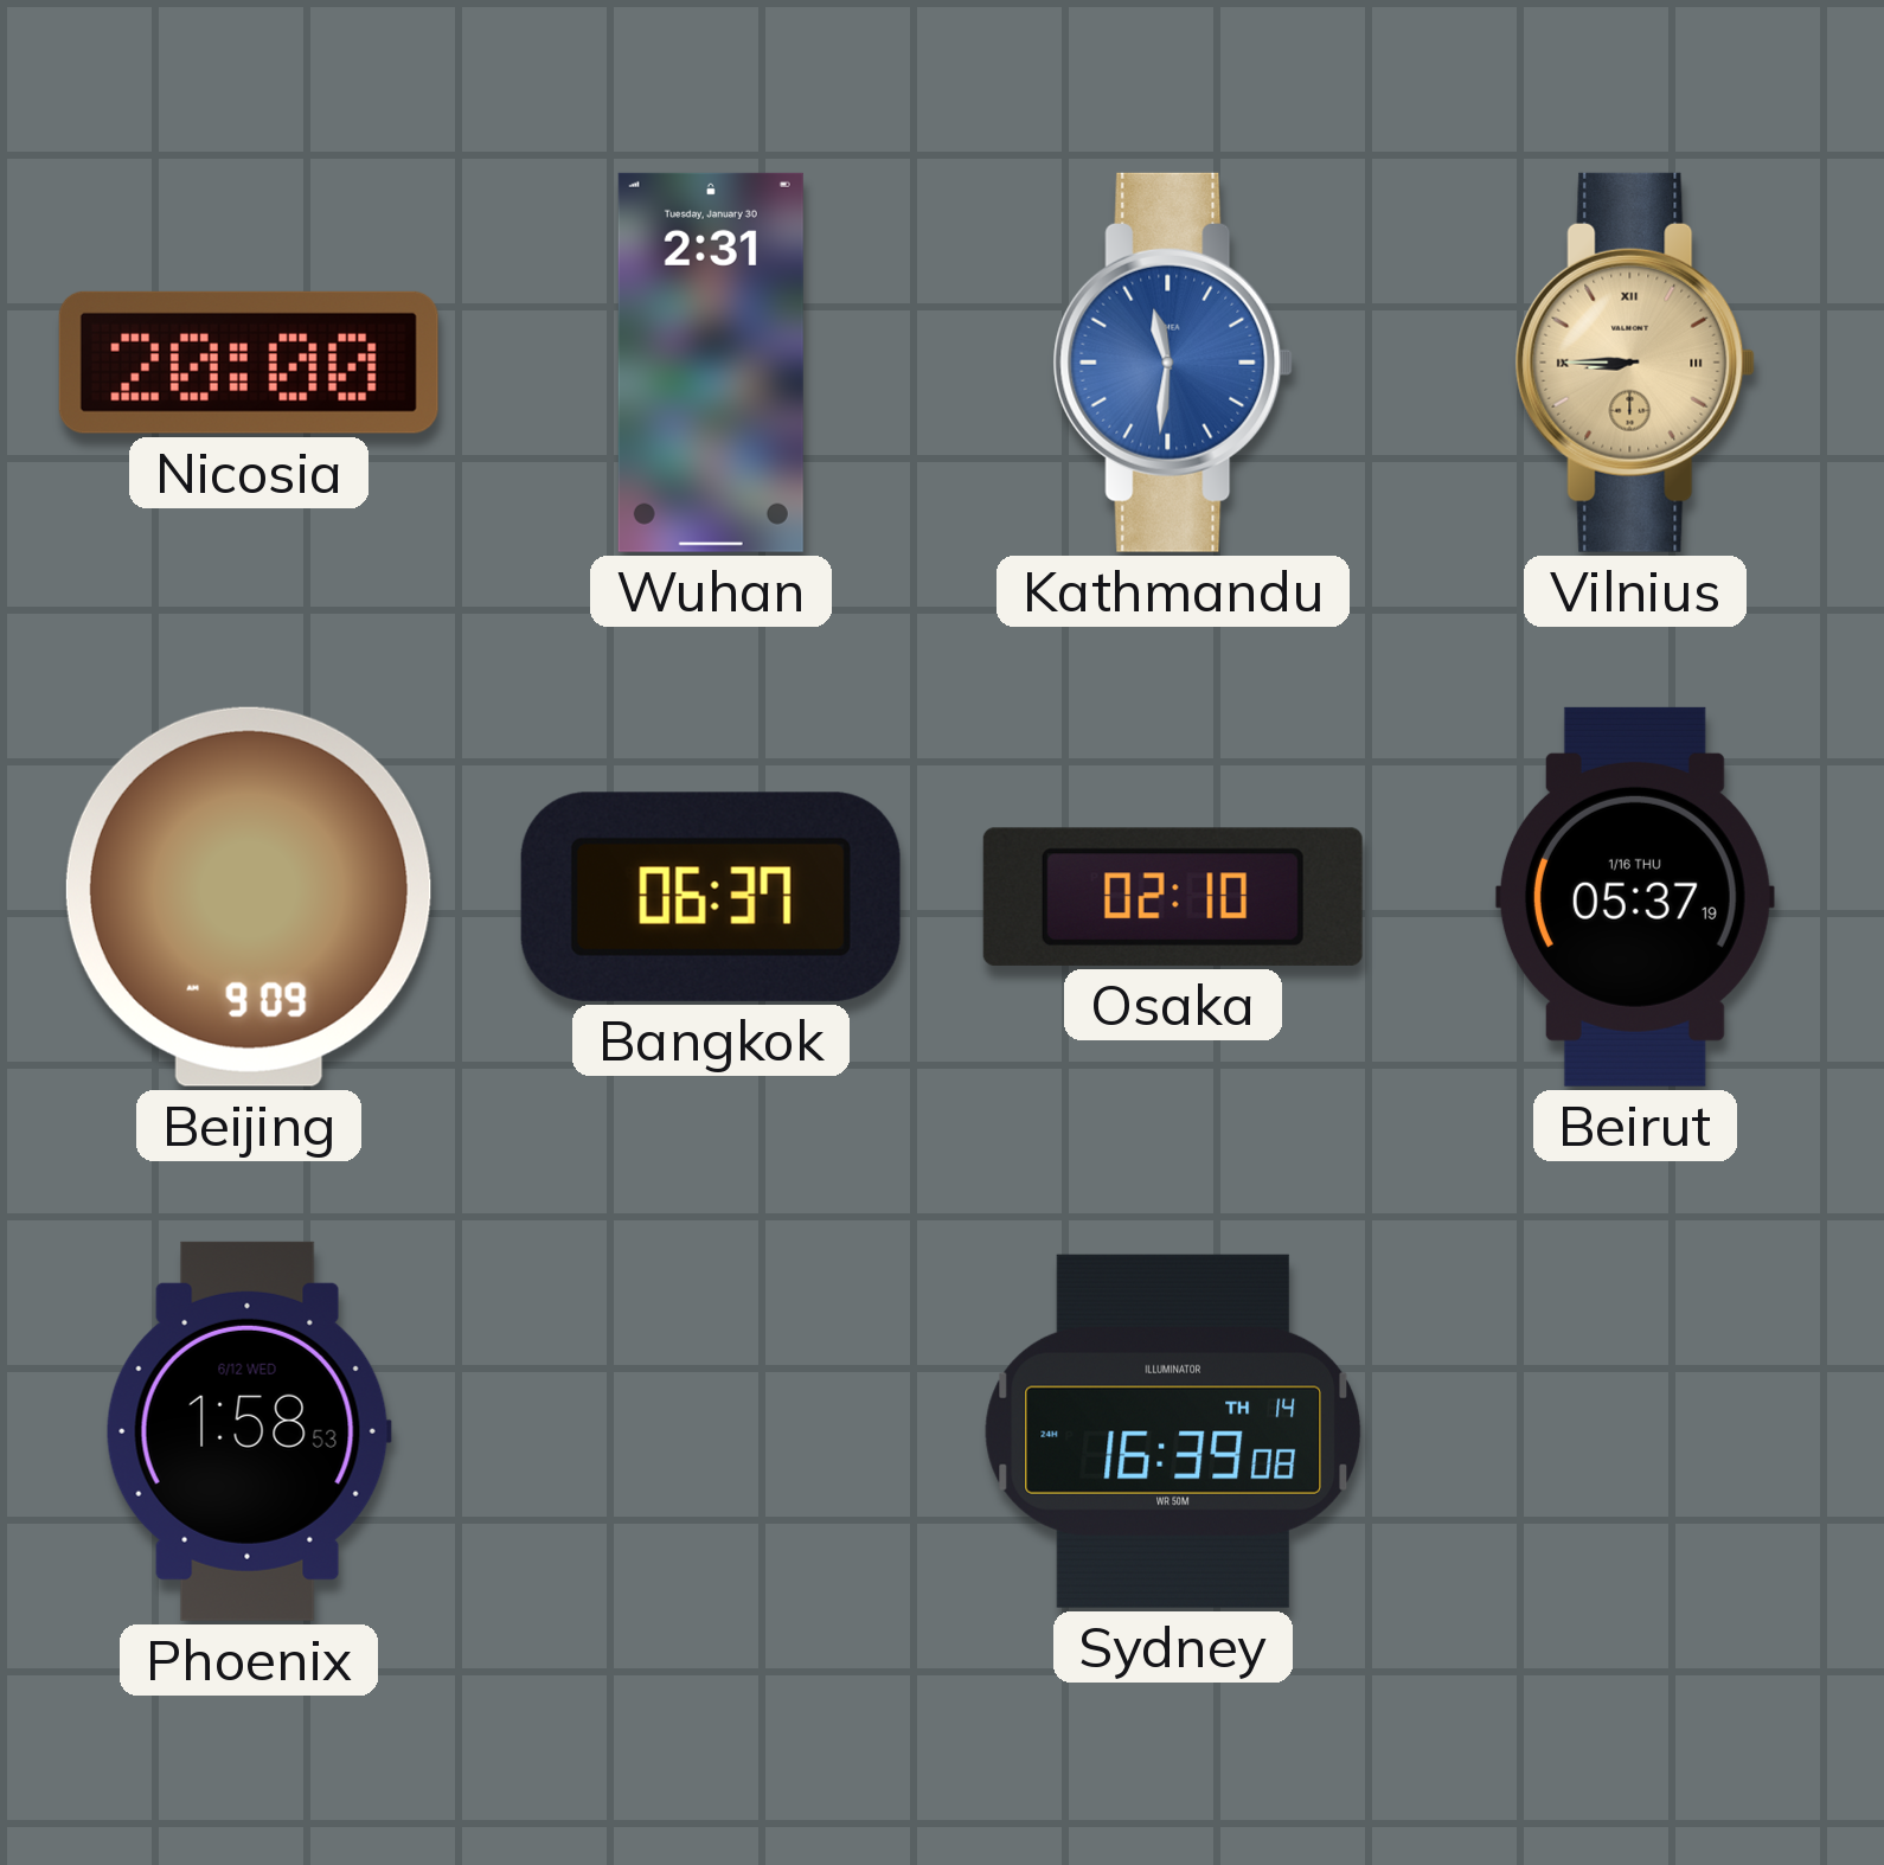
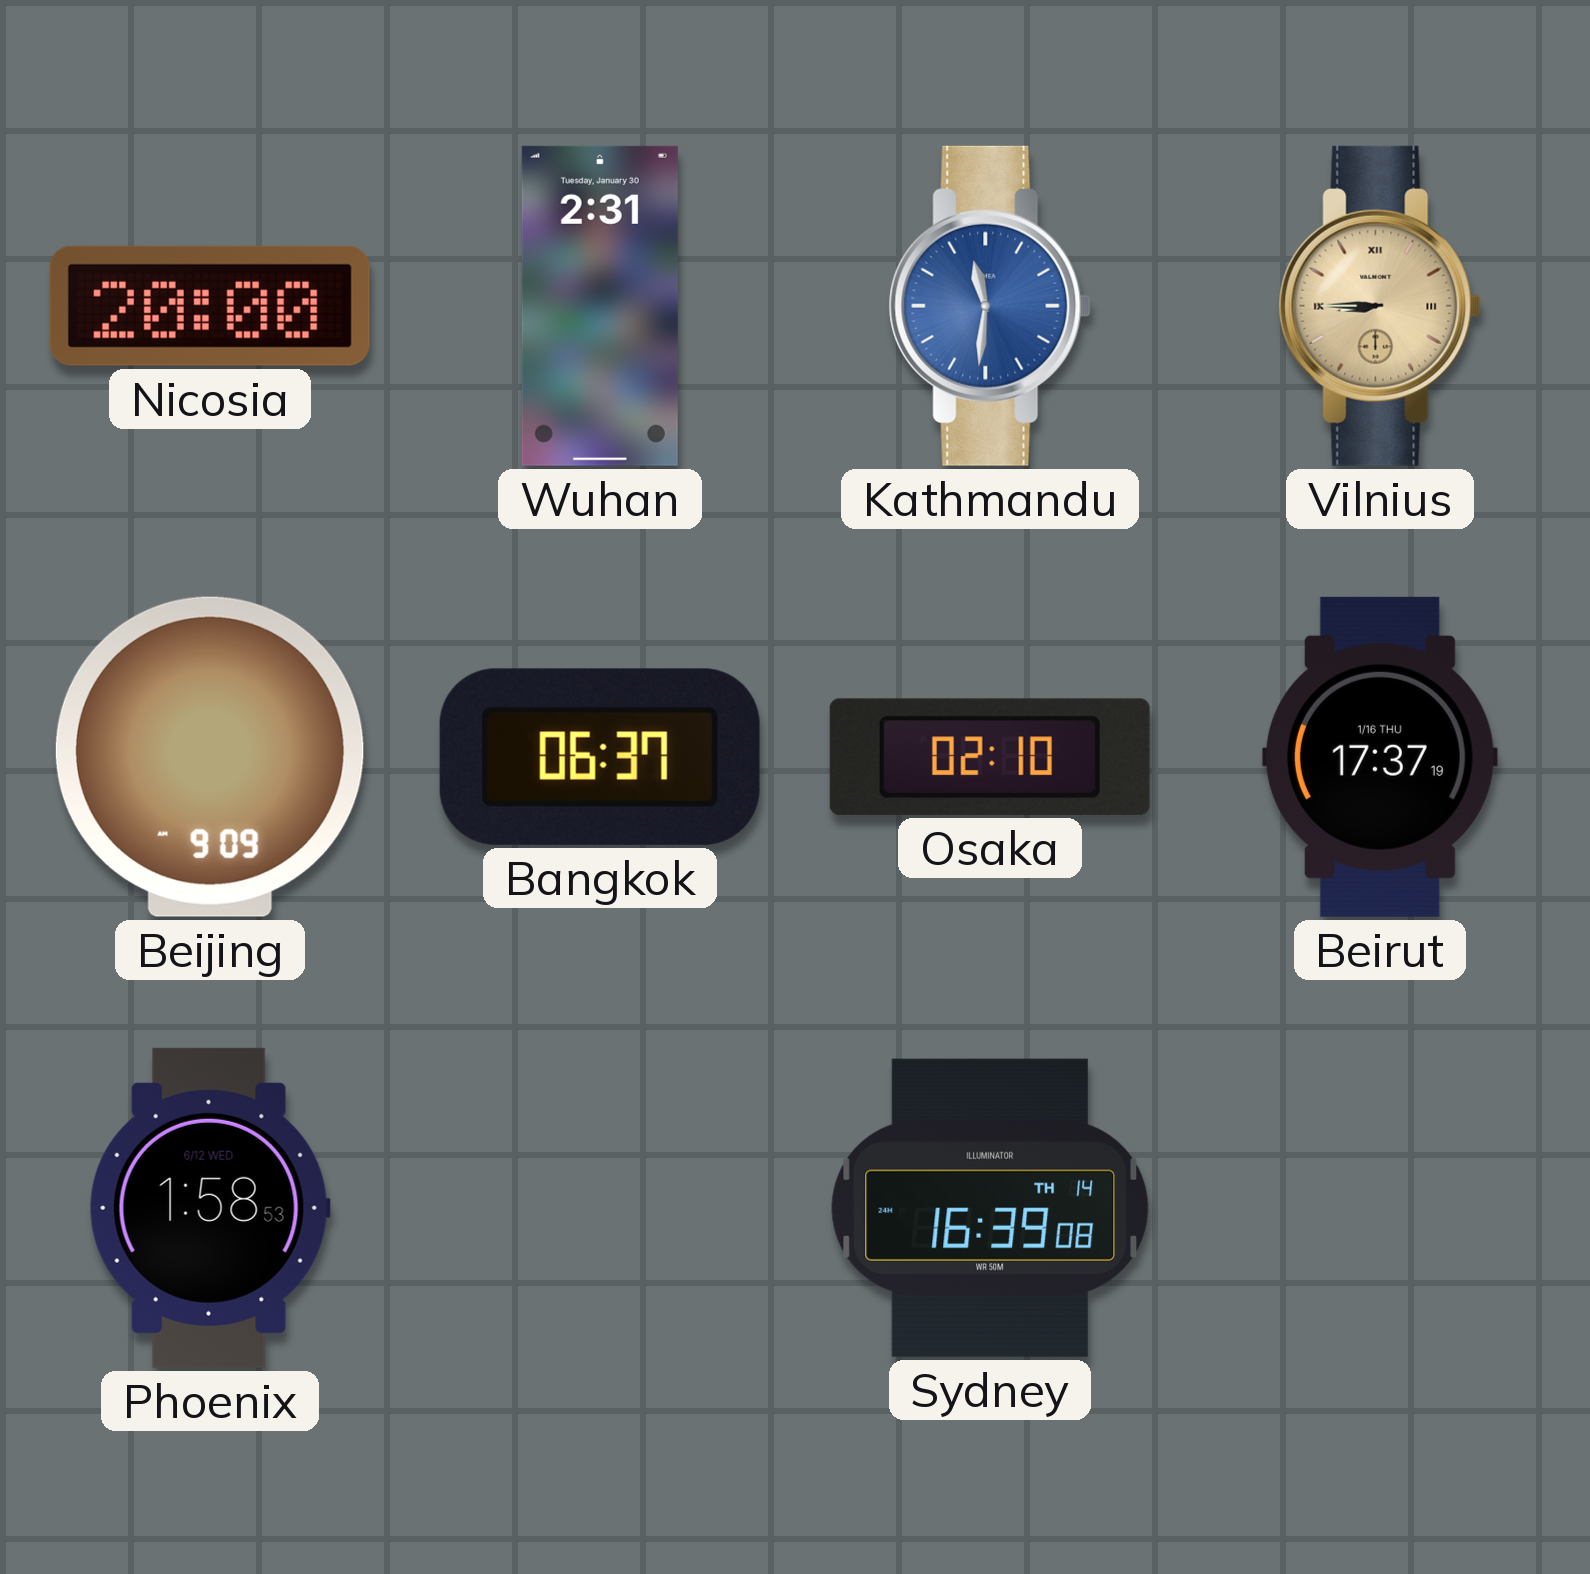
Beirut: 05:37 -> 17:37
